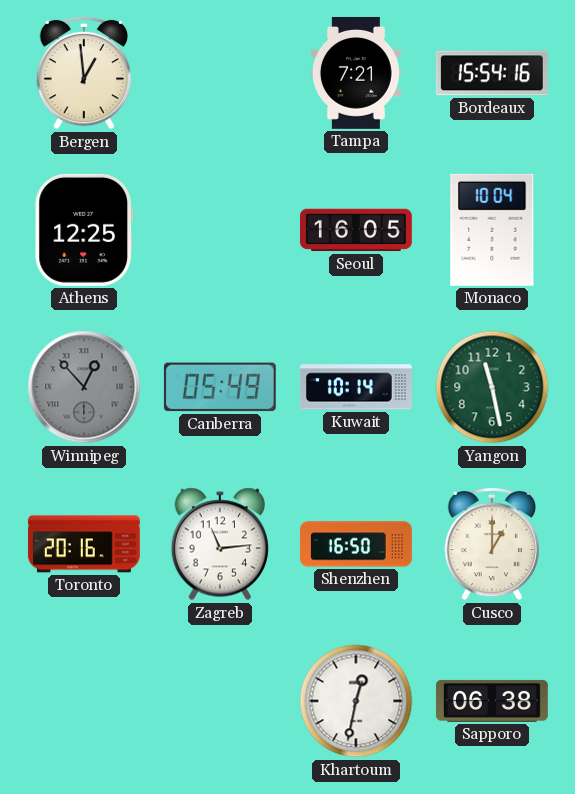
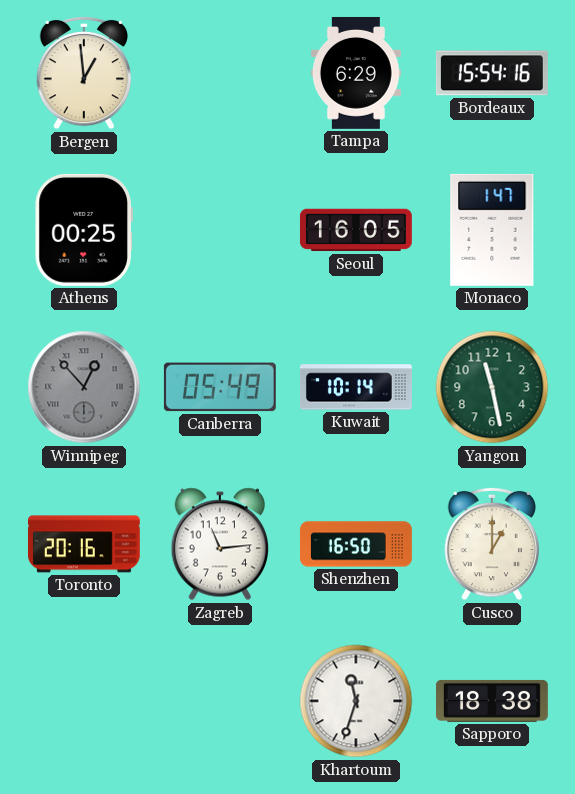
Tampa: 7:21 -> 6:29
Athens: 12:25 -> 00:25
Monaco: 10:04 -> 1:47
Khartoum: 12:32 -> 11:33
Sapporo: 06:38 -> 18:38
